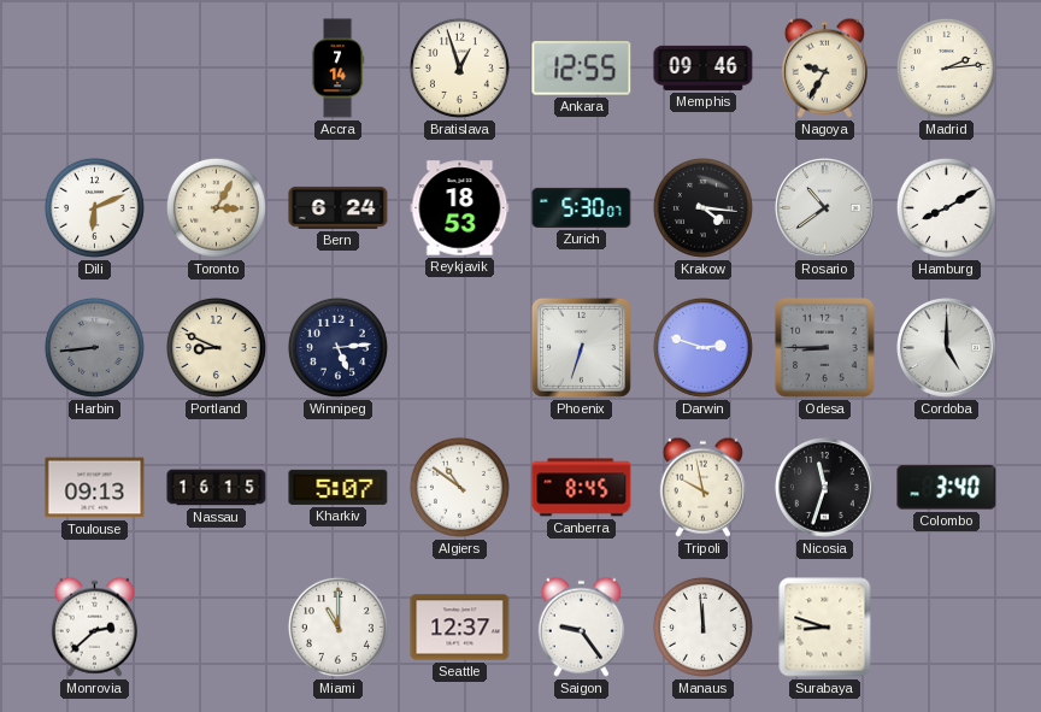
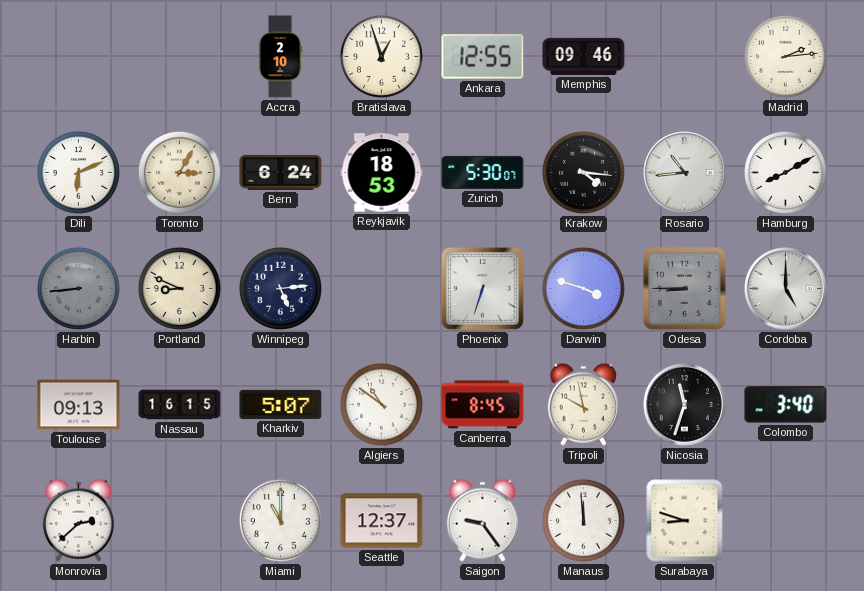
Accra: 7:14 -> 2:10
Nagoya: 9:35 -> none
Rosario: 10:39 -> 10:44
Darwin: 2:48 -> 3:48
